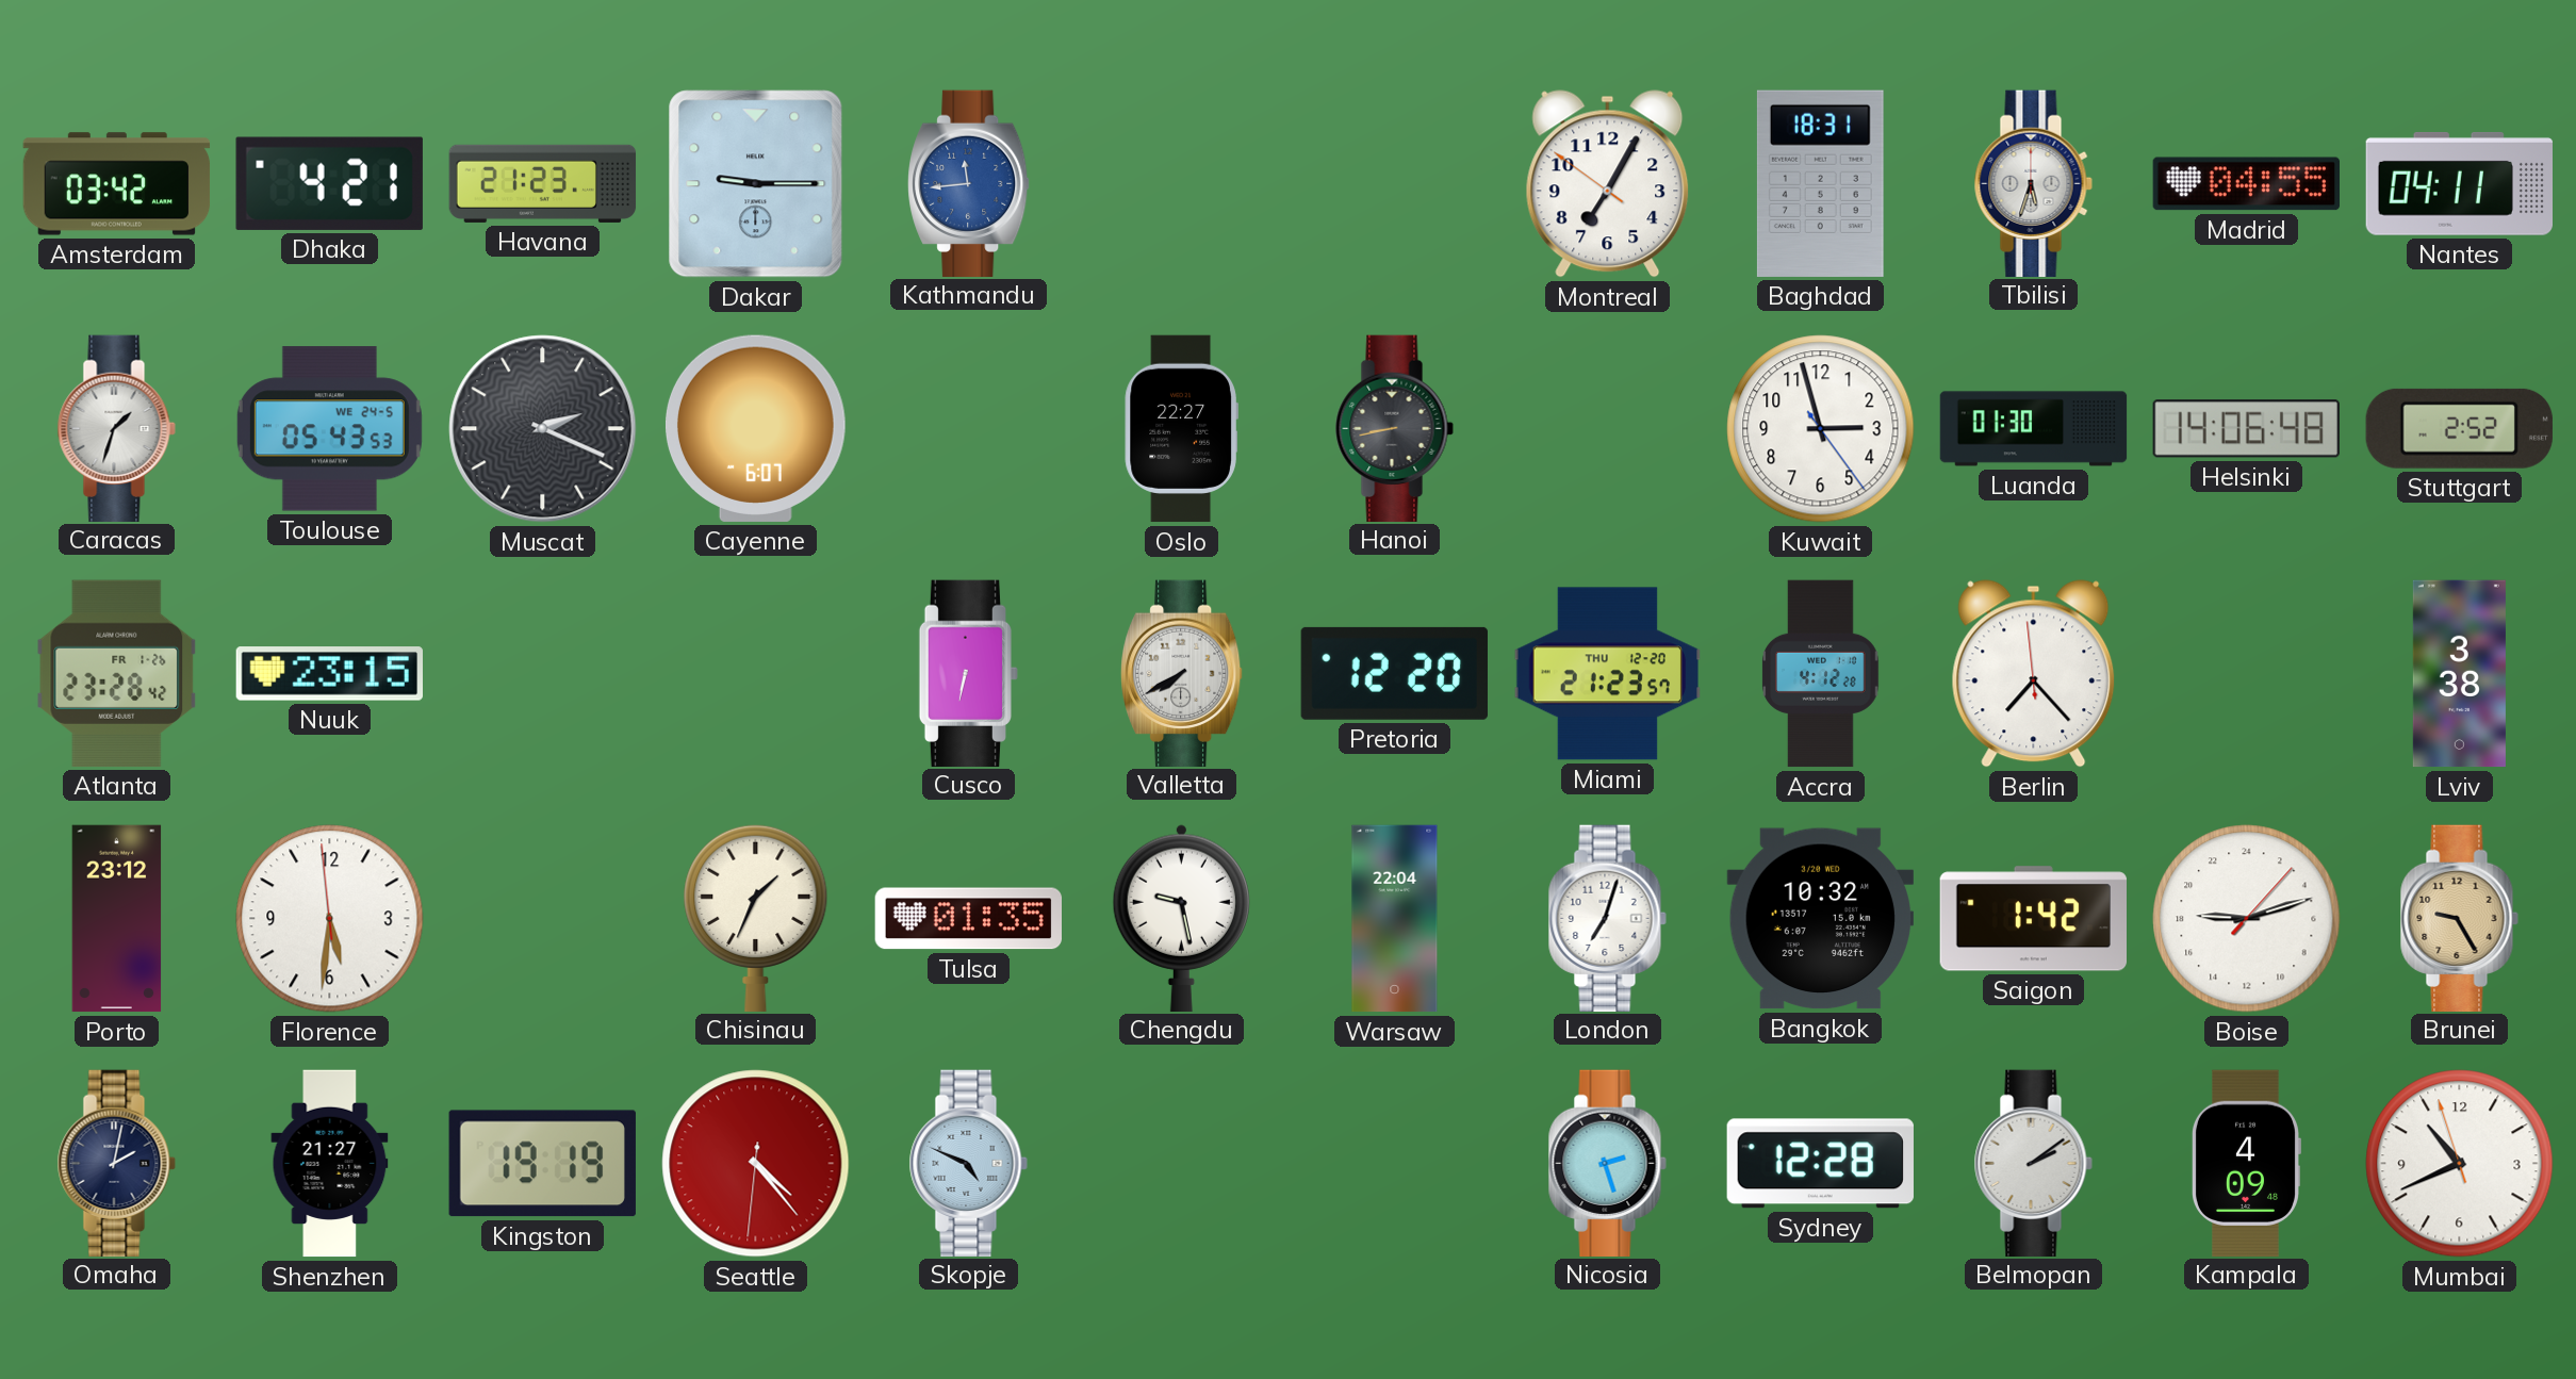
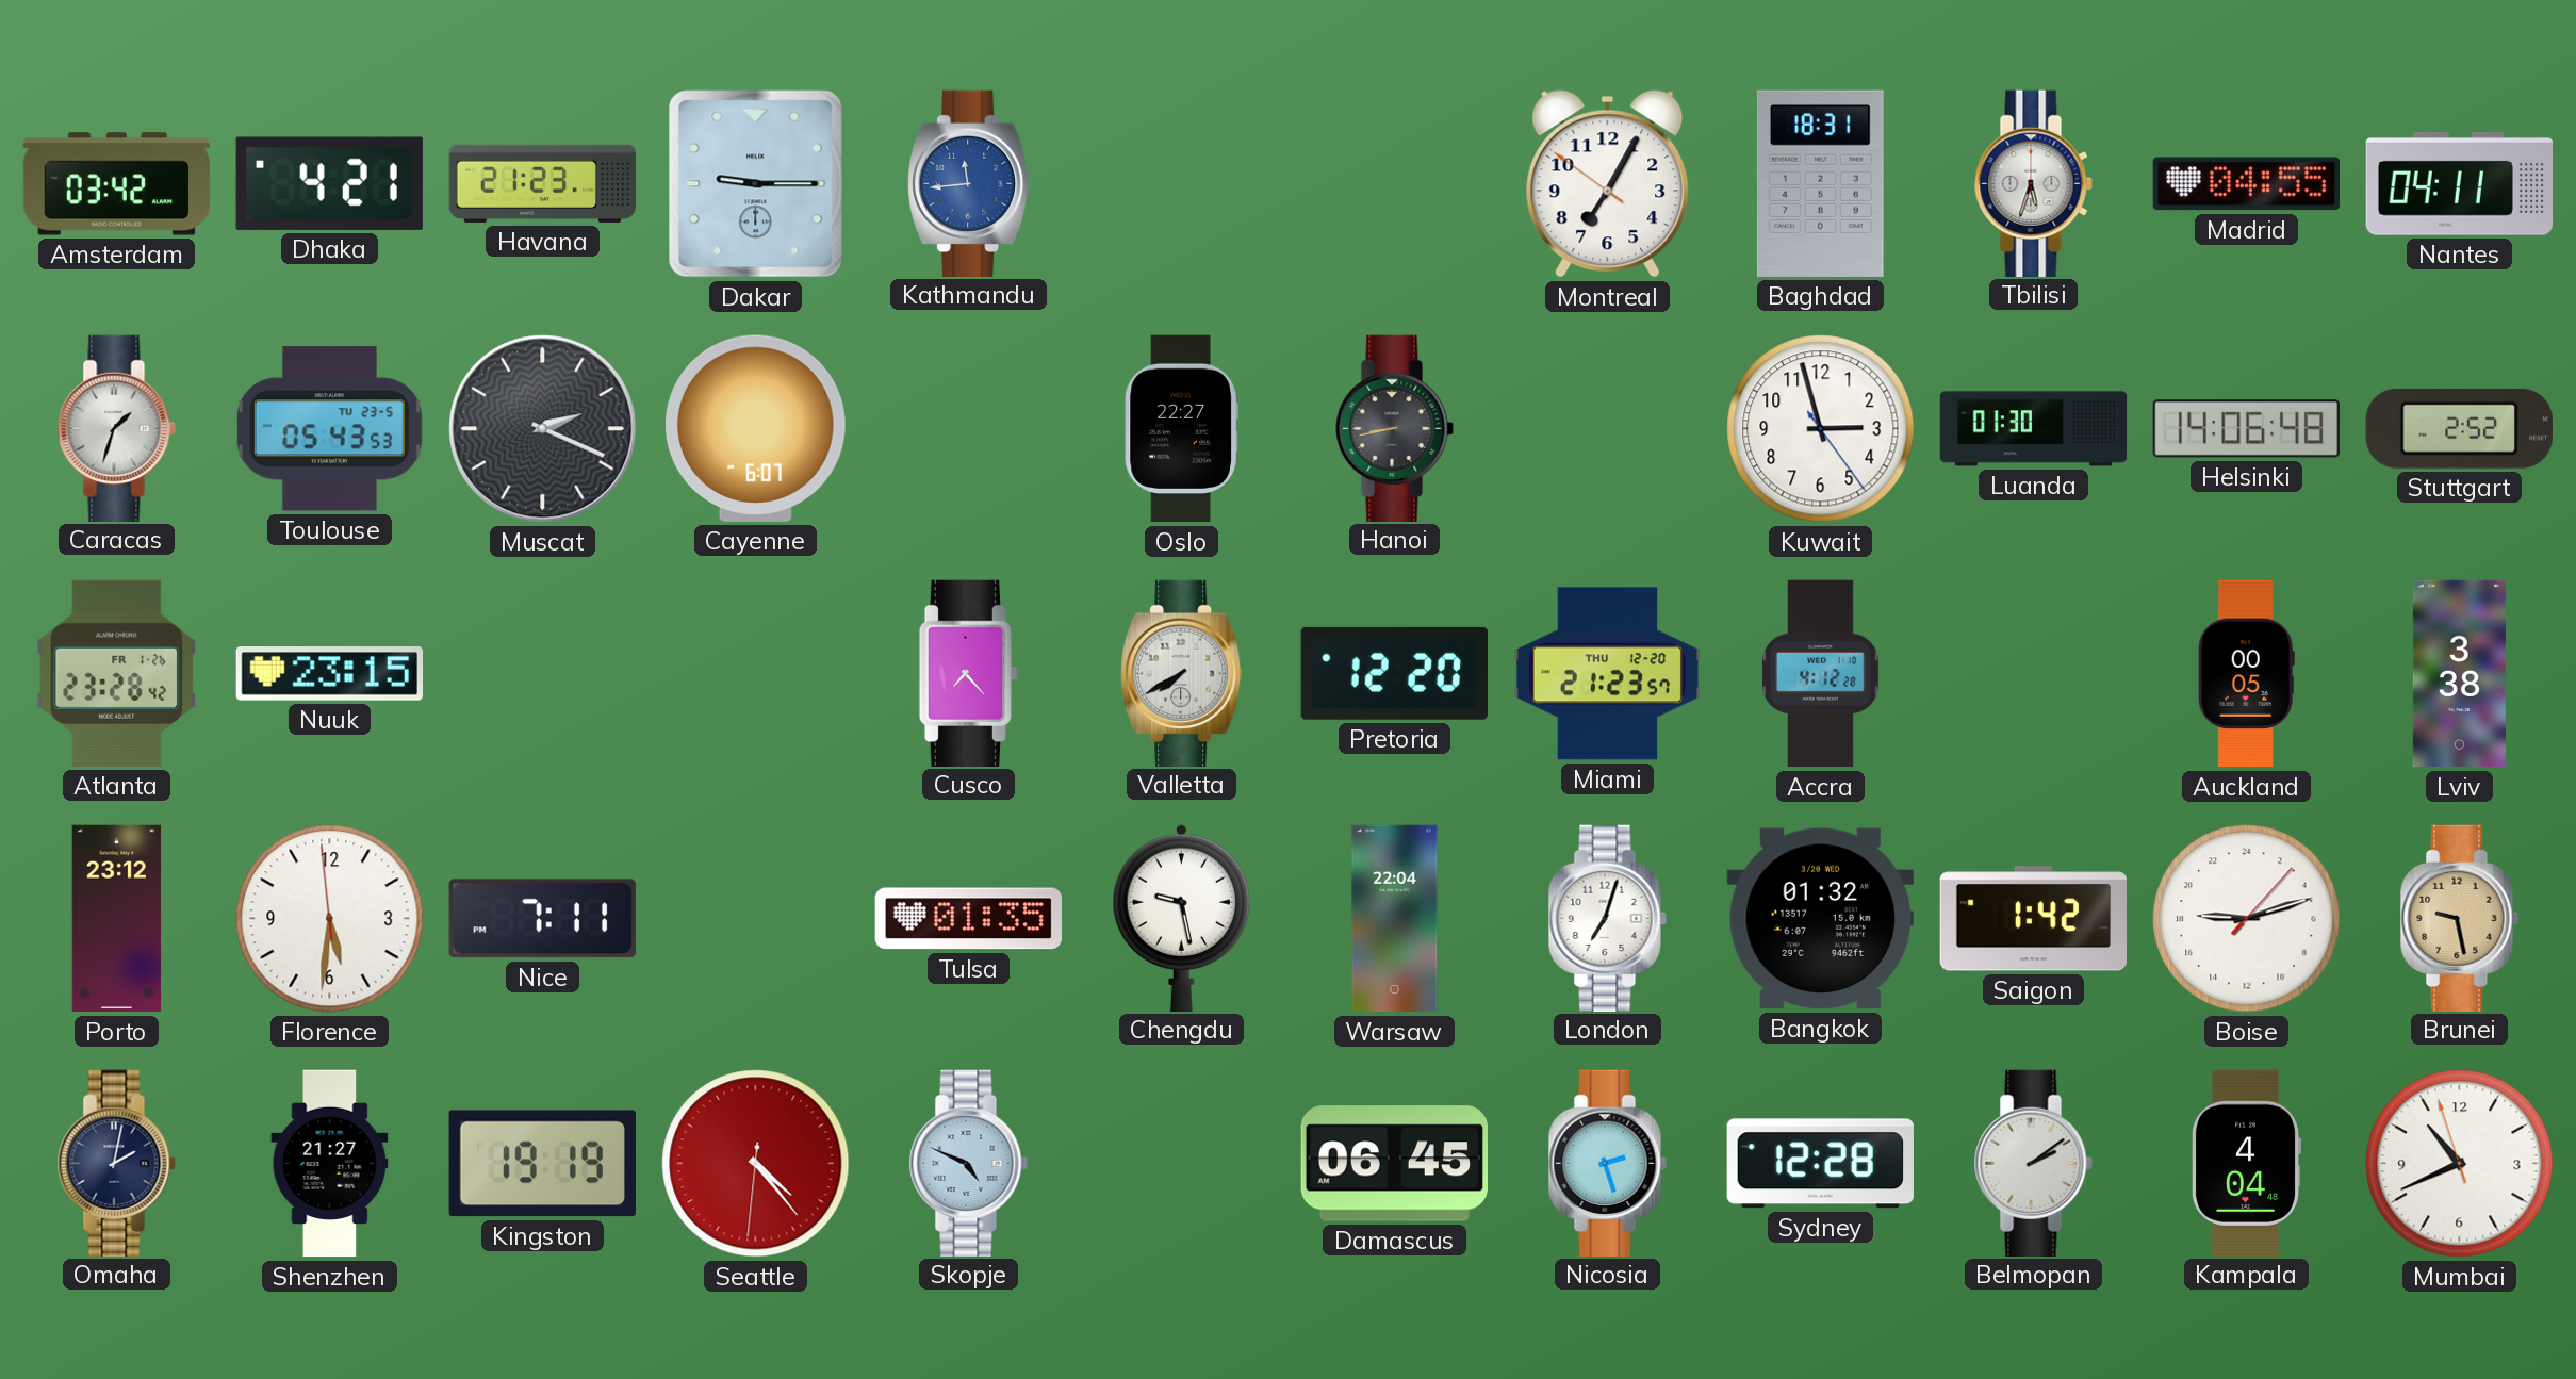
Toulouse date: WE 24-5 -> TU 23-5
Cusco: 6:32 -> 7:23
Berlin: 7:22 -> none
Auckland: none -> 00:05
Nice: none -> 7:11
Chisinau: 1:34 -> none
Bangkok: 10:32 -> 01:32
Brunei: 9:25 -> 9:28
Damascus: none -> 06:45
Kampala: 4:09 -> 4:04
